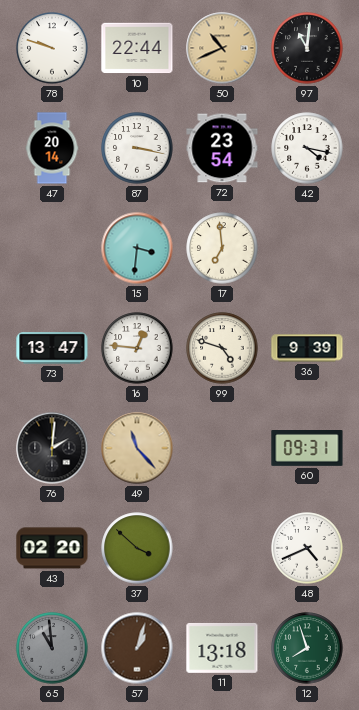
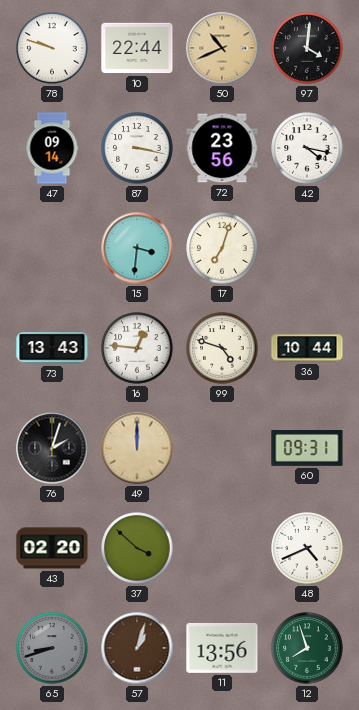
97: 11:01 -> 4:01
47: 20:14 -> 09:14
72: 23:54 -> 23:56
17: 6:59 -> 7:03
73: 13:47 -> 13:43
36: 9:39 -> 10:44
76: 2:01 -> 2:03
49: 11:23 -> 12:00
65: 10:59 -> 8:42
11: 13:18 -> 13:56
